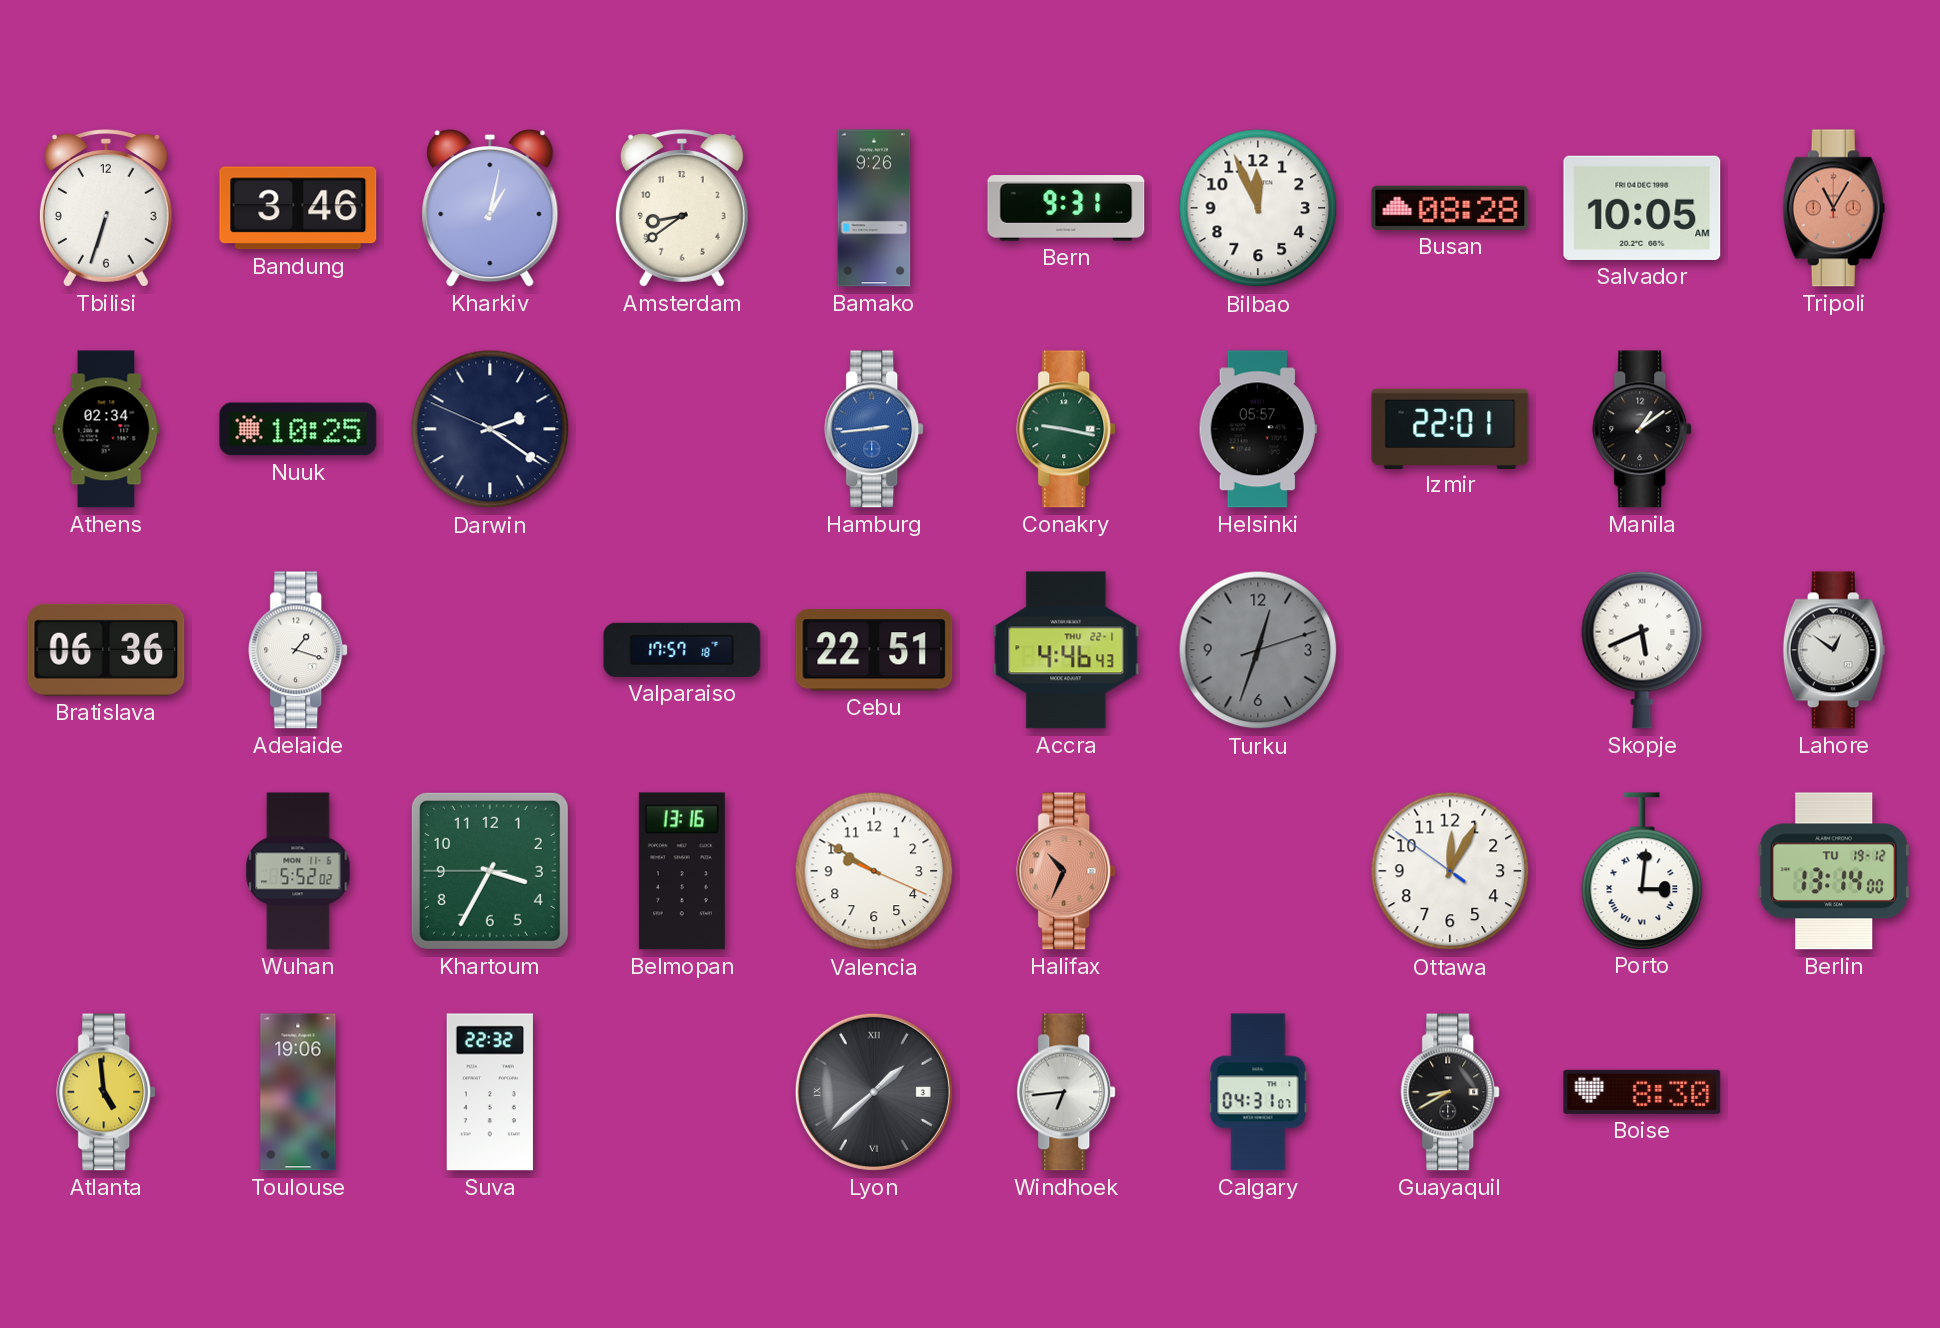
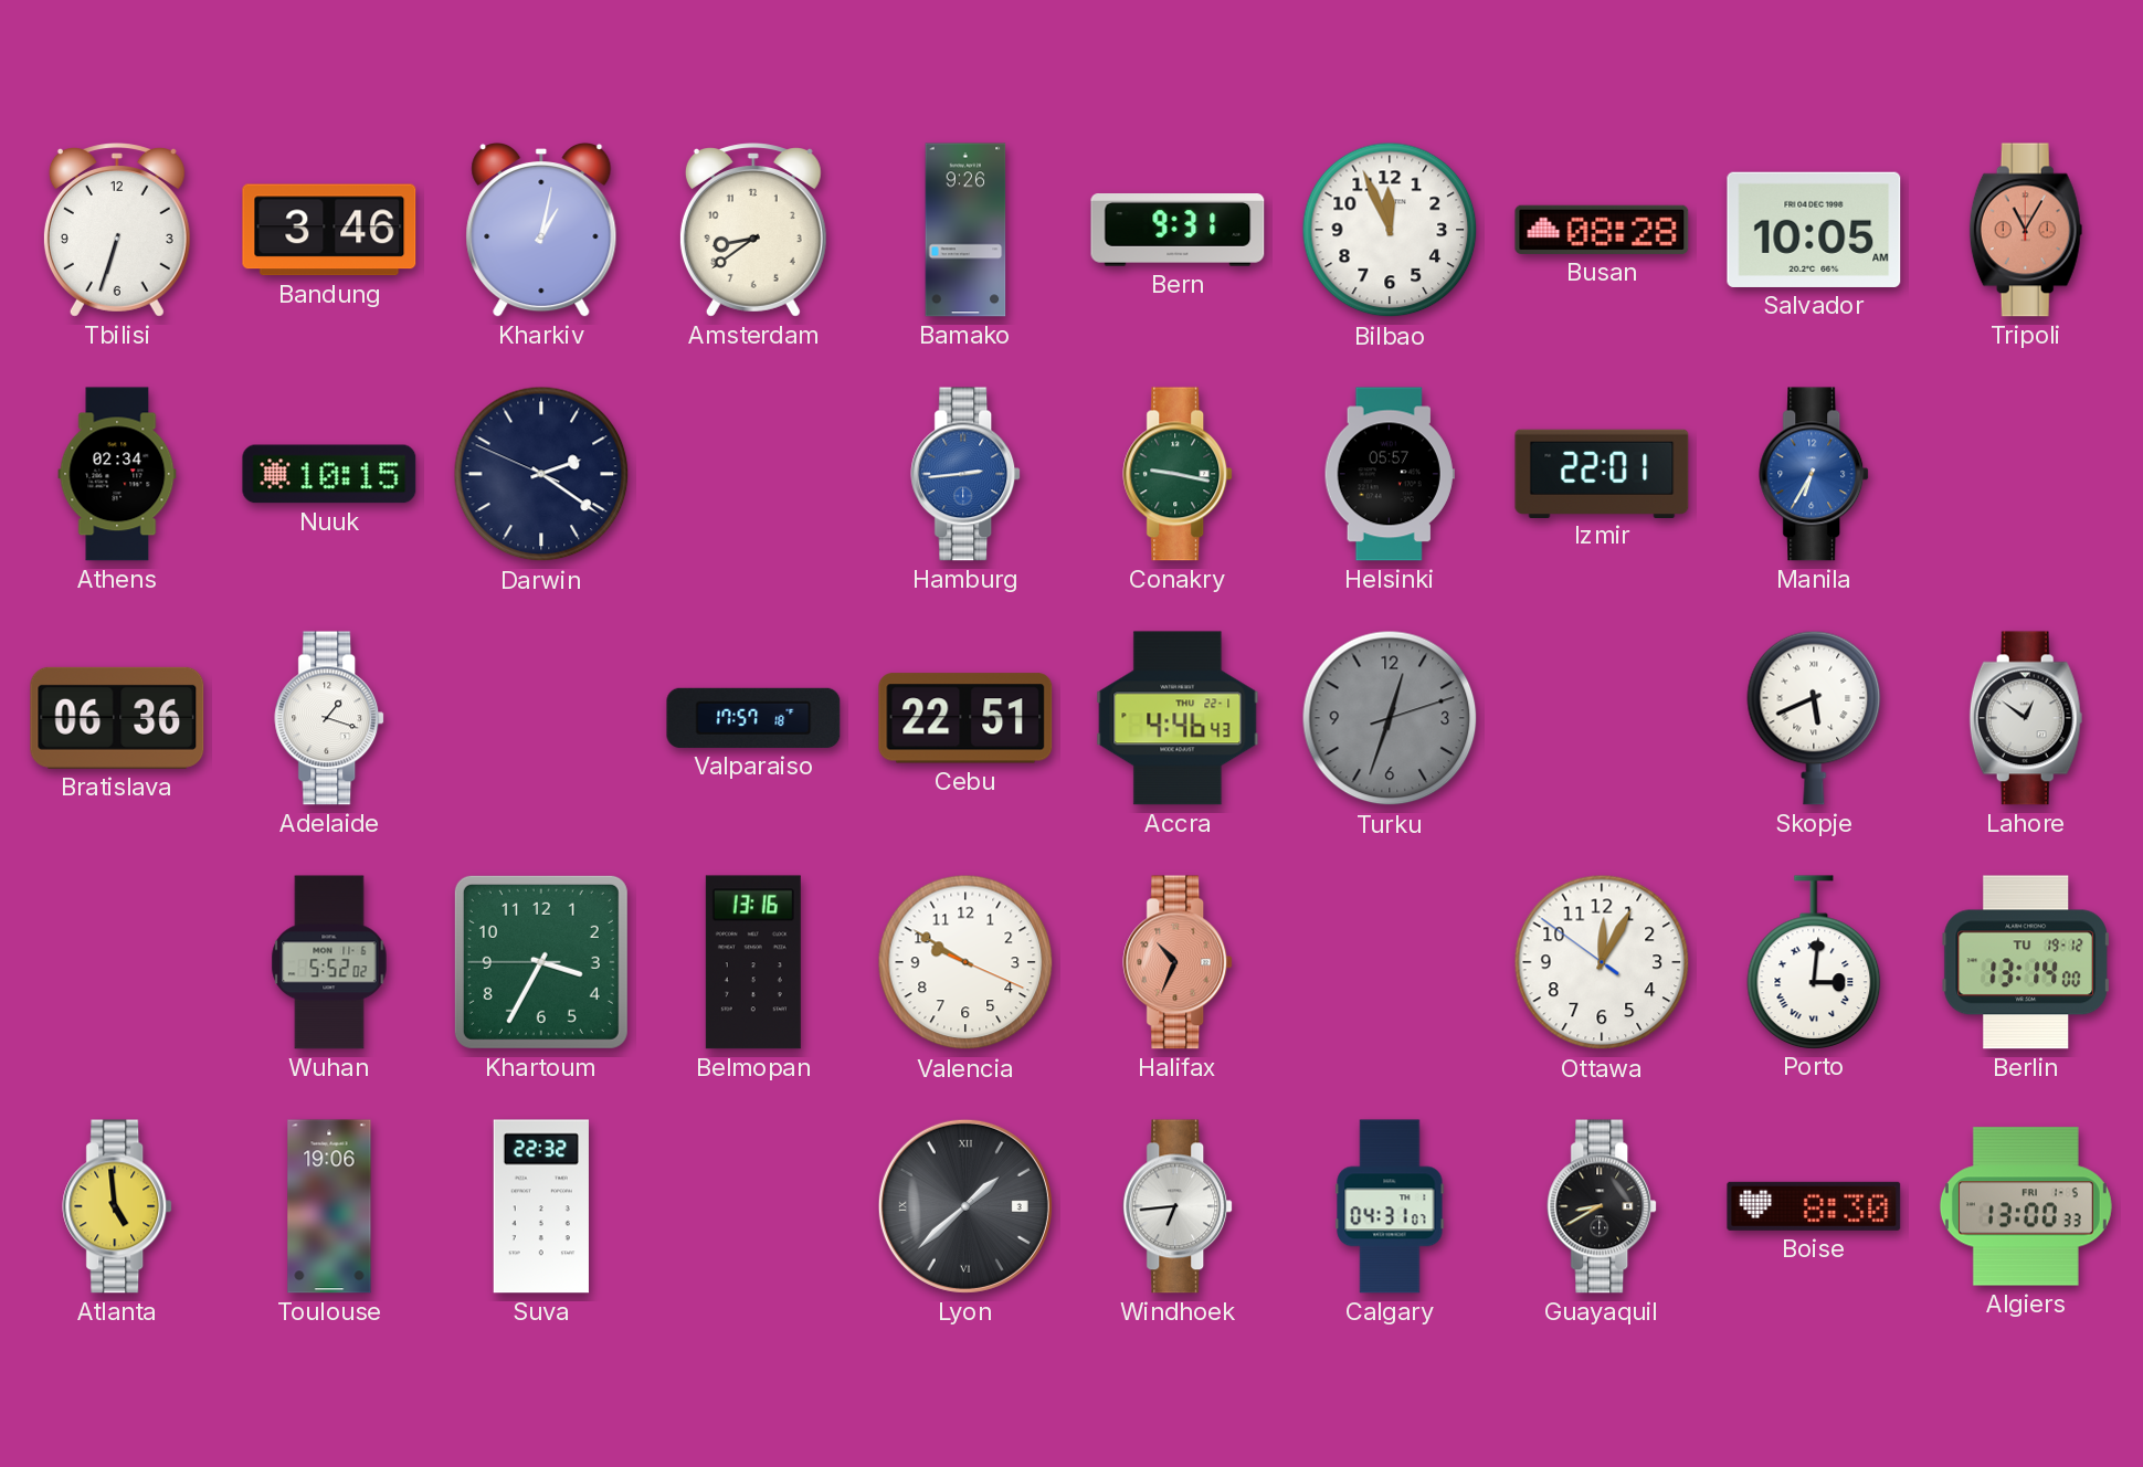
Nuuk: 10:25 -> 10:15
Manila: 1:09 -> 6:35
Manila dial: black -> blue
Algiers: none -> 13:00
